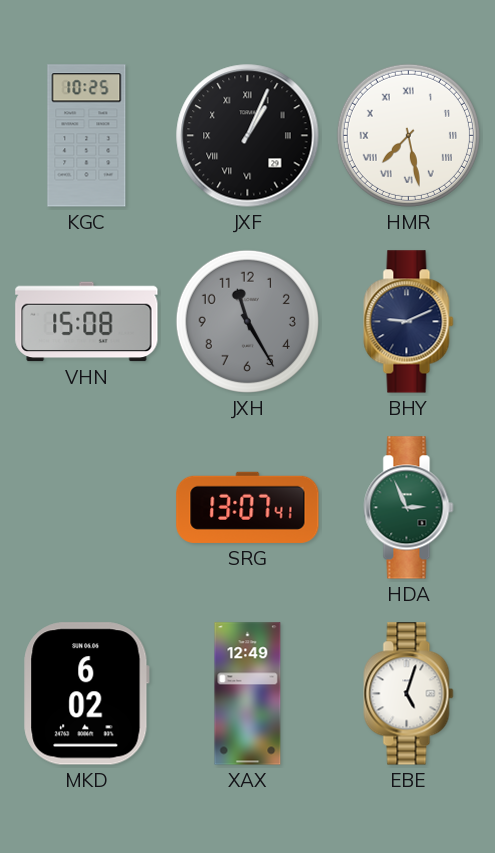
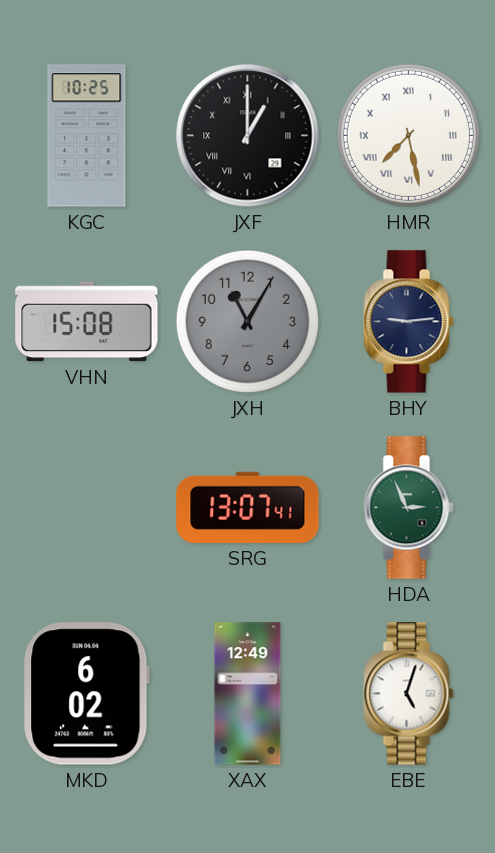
JXF: 1:04 -> 1:00
JXH: 11:25 -> 11:05
BHY: 9:11 -> 9:14
